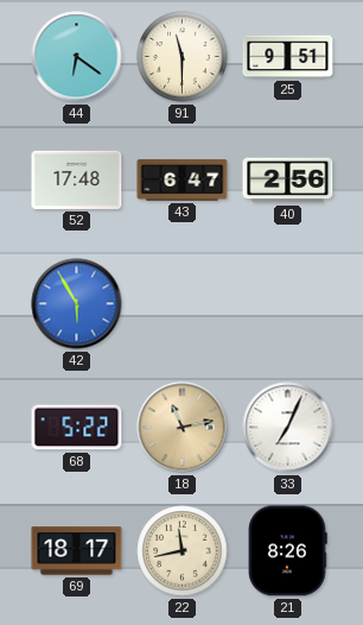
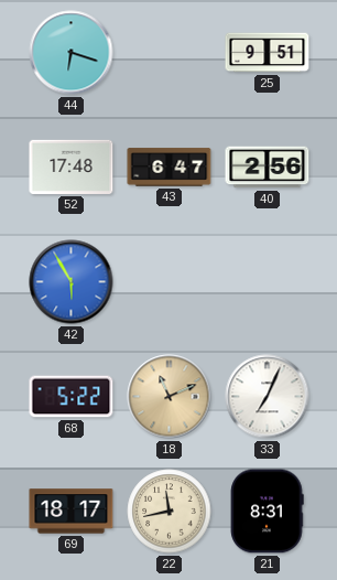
44: 6:21 -> 6:18
91: 11:30 -> none
18: 11:13 -> 11:11
21: 8:26 -> 8:31
